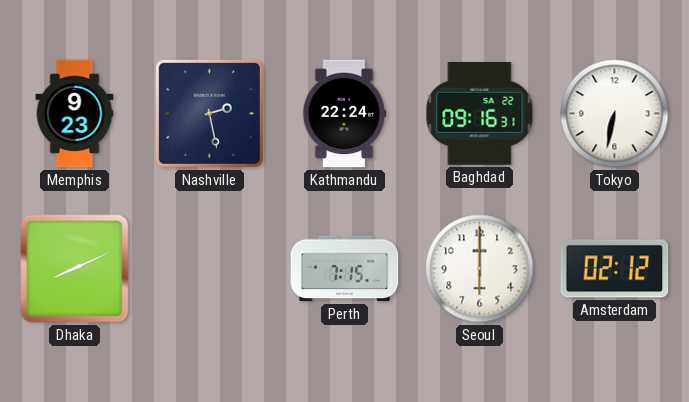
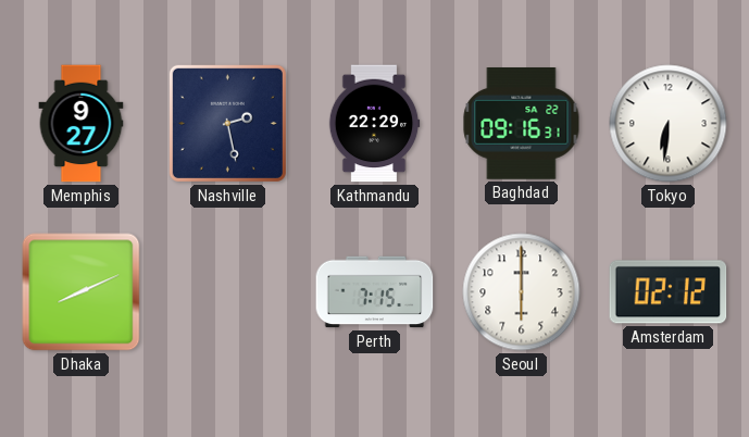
Memphis: 9:23 -> 9:27
Kathmandu: 22:24 -> 22:29
Tokyo: 6:32 -> 6:31
